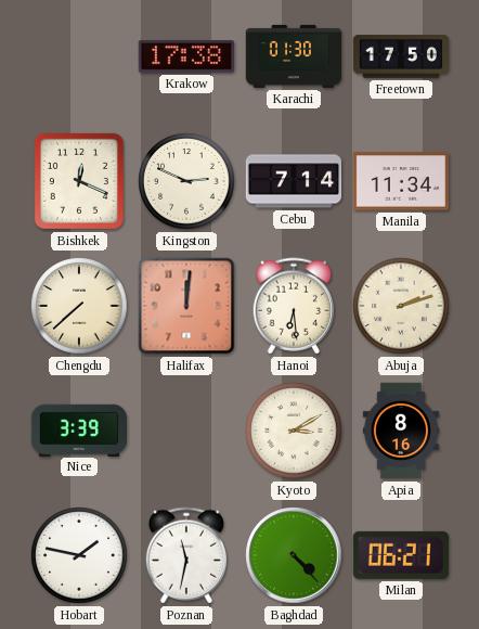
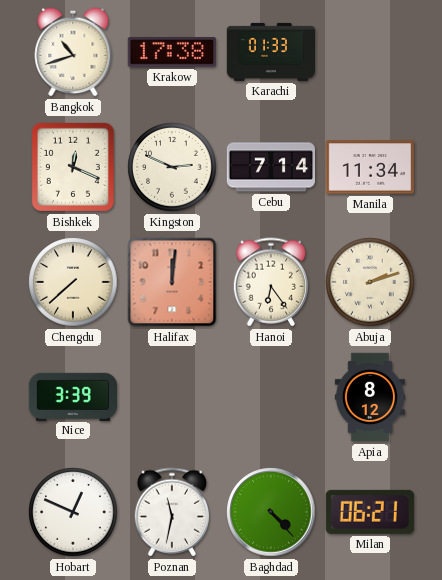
Bangkok: none -> 10:42
Karachi: 01:30 -> 01:33
Freetown: 17:50 -> none
Hanoi: 6:29 -> 6:24
Kyoto: 3:10 -> none
Apia: 8:16 -> 8:12
Hobart: 1:47 -> 12:49
